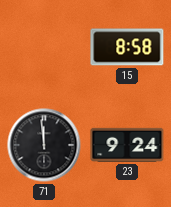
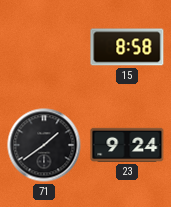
71: 11:59 -> 1:39
